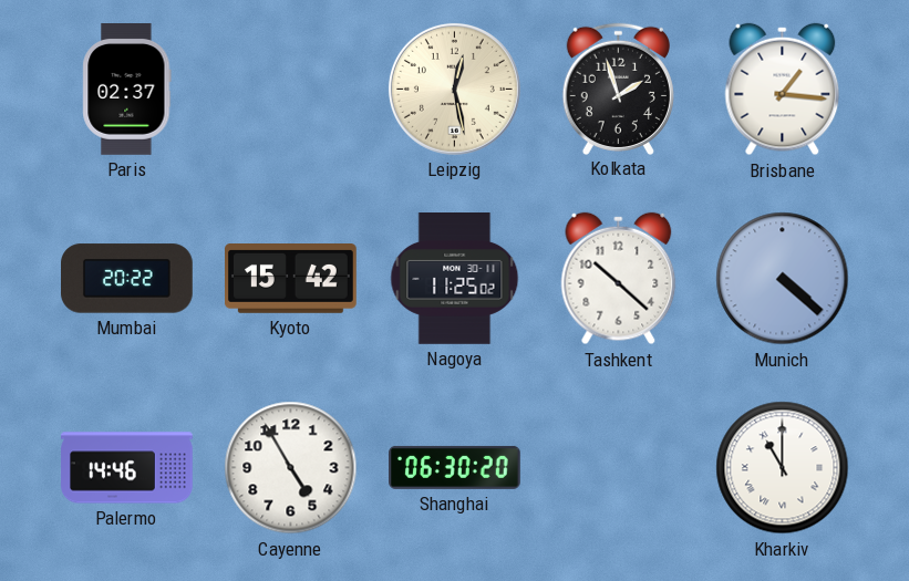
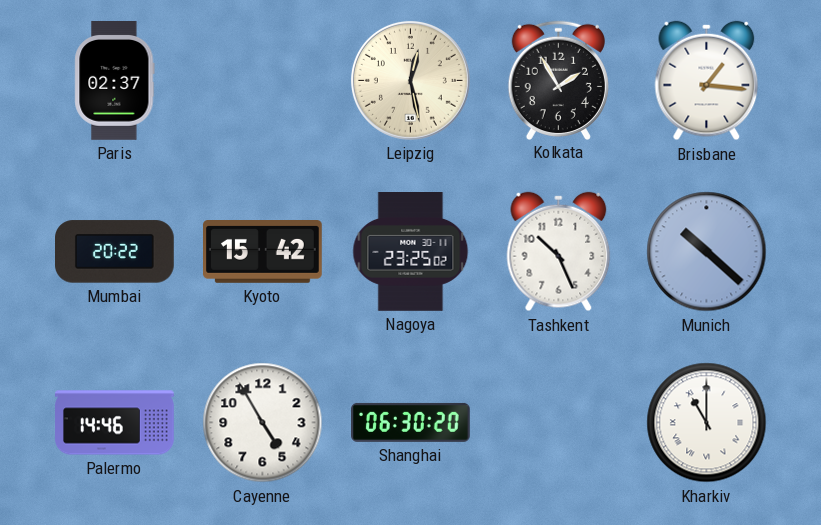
Kolkata: 1:57 -> 1:55
Nagoya: 11:25 -> 23:25
Tashkent: 10:22 -> 10:26
Munich: 4:22 -> 10:22
